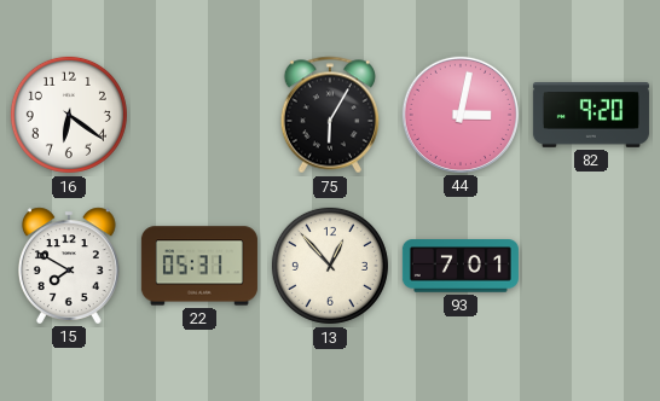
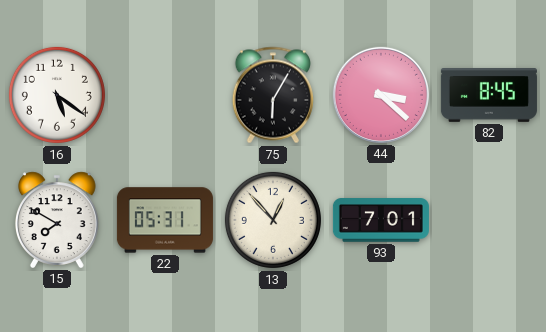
16: 6:21 -> 5:21
44: 3:02 -> 3:22
82: 9:20 -> 8:45
